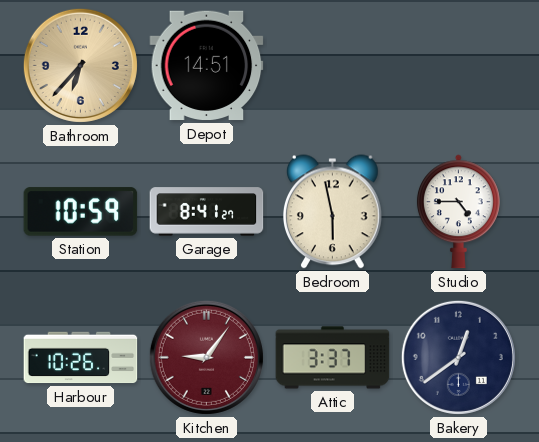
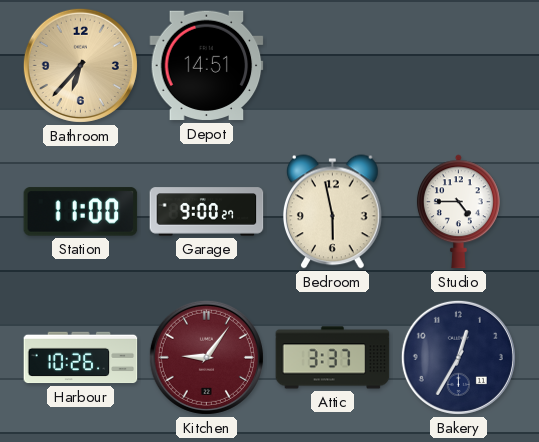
Station: 10:59 -> 11:00
Garage: 8:41 -> 9:00
Bakery: 12:39 -> 12:35
